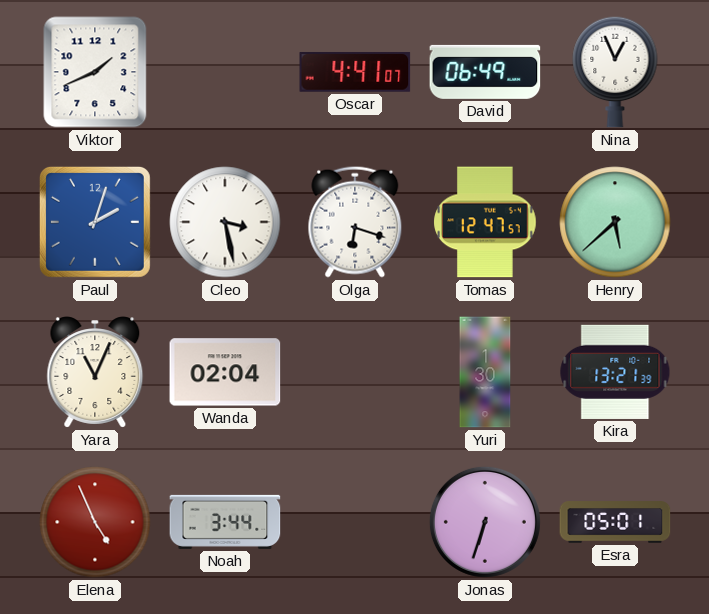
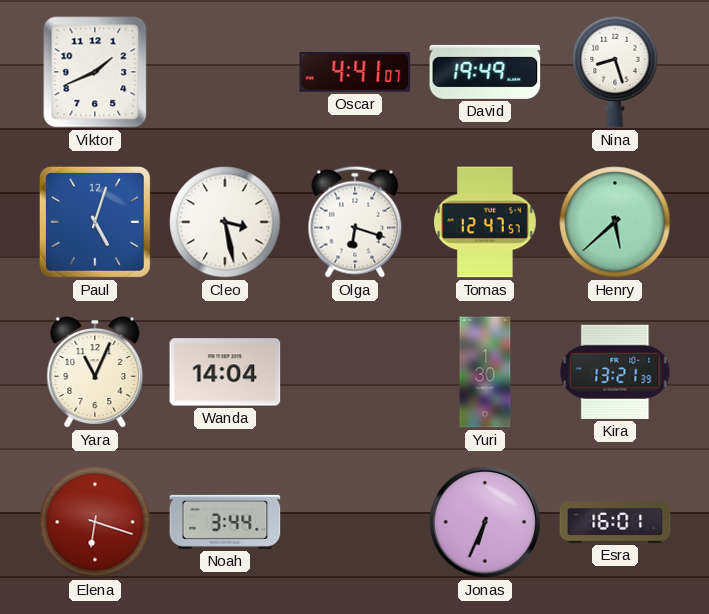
David: 06:49 -> 19:49
Nina: 12:56 -> 8:27
Paul: 2:03 -> 5:03
Wanda: 02:04 -> 14:04
Elena: 4:56 -> 6:18
Jonas: 6:33 -> 6:34
Esra: 05:01 -> 16:01
